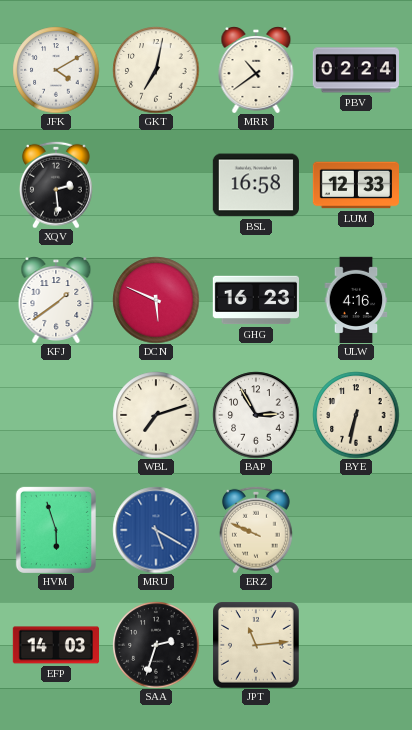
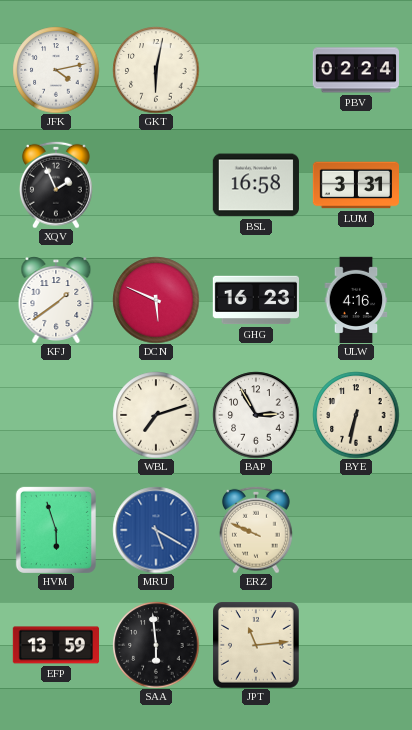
JFK: 4:10 -> 4:13
GKT: 7:02 -> 6:02
MRR: 10:39 -> none
XQV: 2:29 -> 1:56
LUM: 12:33 -> 3:31
EFP: 14:03 -> 13:59
SAA: 2:33 -> 5:59
